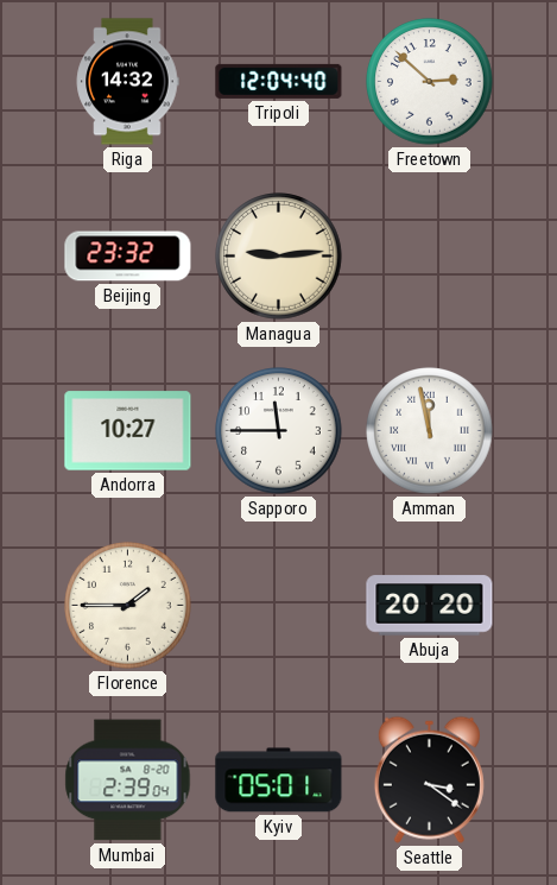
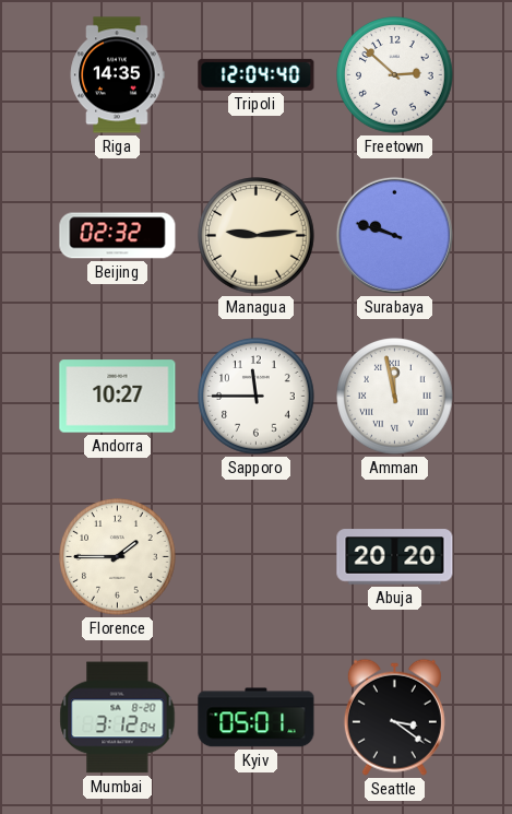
Riga: 14:32 -> 14:35
Beijing: 23:32 -> 02:32
Surabaya: none -> 9:48
Mumbai: 2:39 -> 3:12
